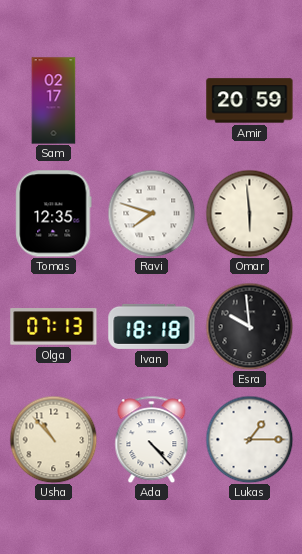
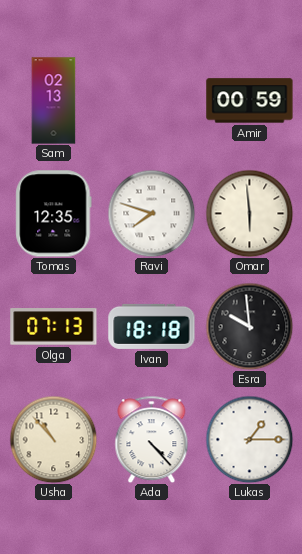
Sam: 02:17 -> 02:13
Amir: 20:59 -> 00:59
